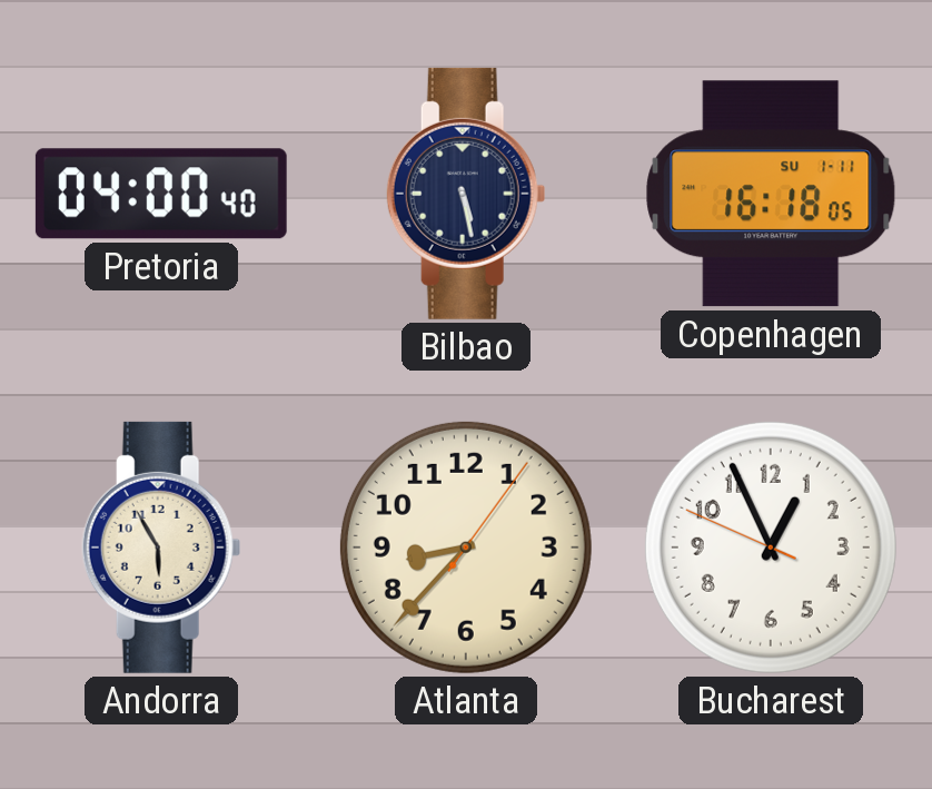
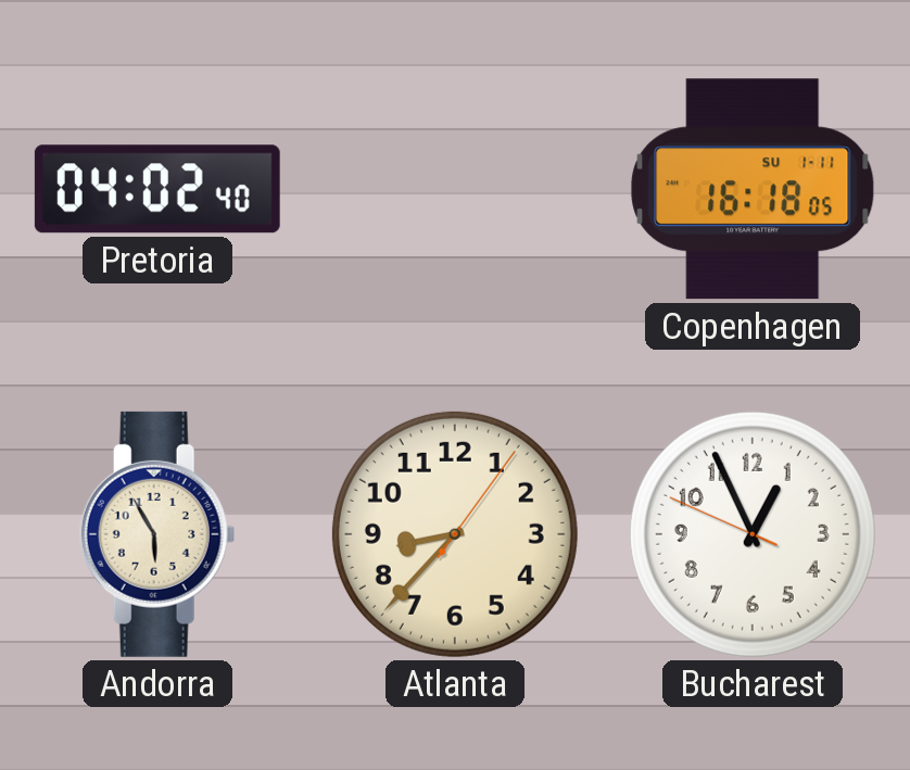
Pretoria: 04:00 -> 04:02
Bilbao: 5:28 -> none
